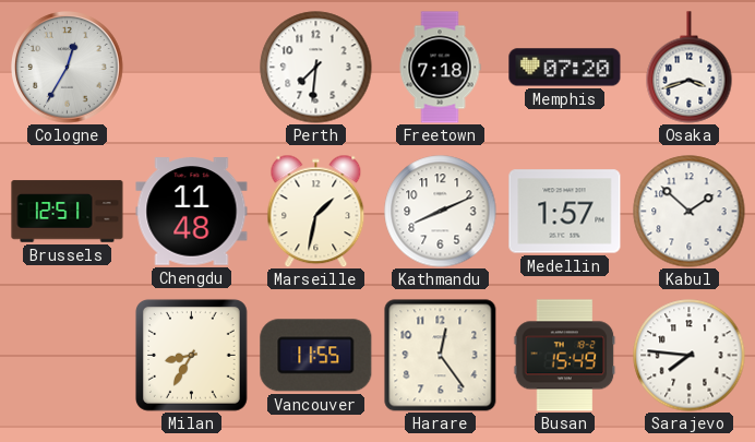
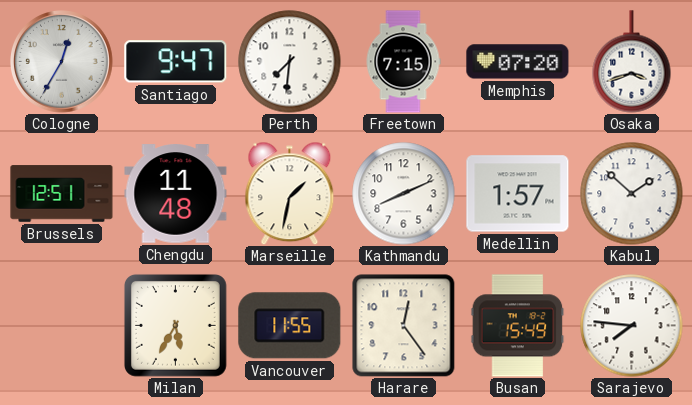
Santiago: none -> 9:47
Freetown: 7:18 -> 7:15
Milan: 8:35 -> 5:35
